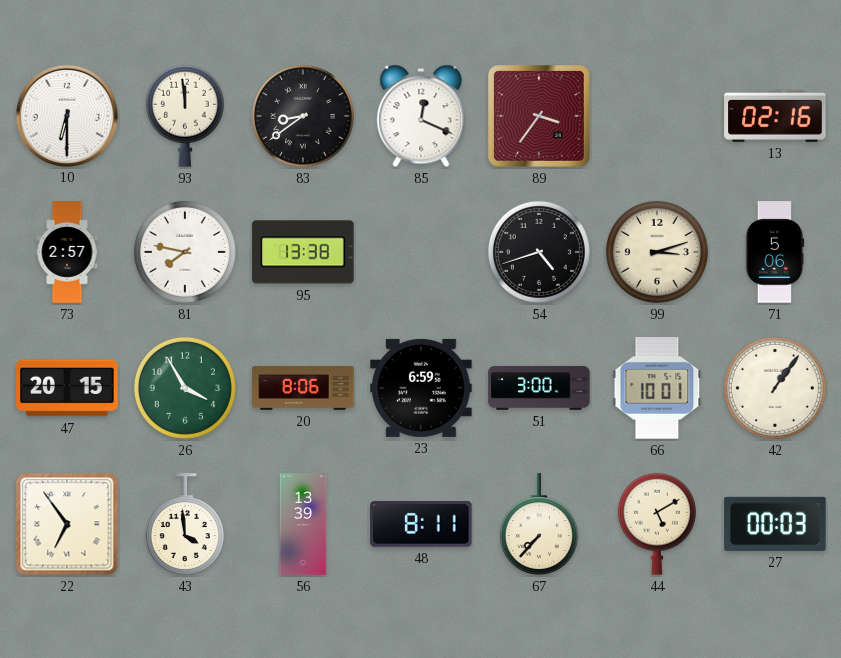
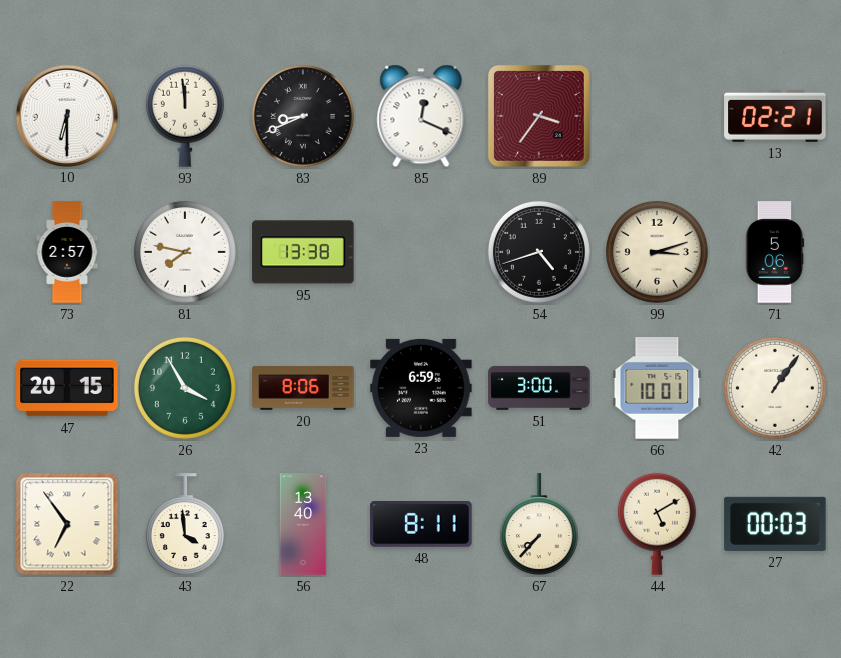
83: 8:39 -> 8:41
13: 02:16 -> 02:21
56: 13:39 -> 13:40
